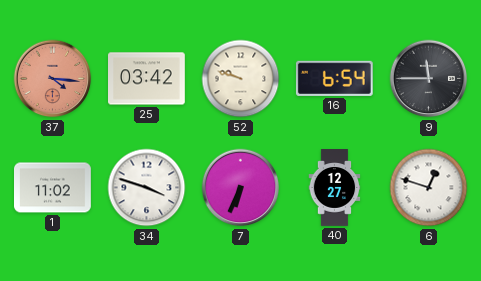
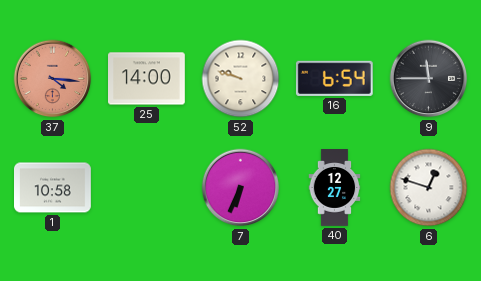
25: 03:42 -> 14:00
1: 11:02 -> 10:58
34: 3:48 -> none
